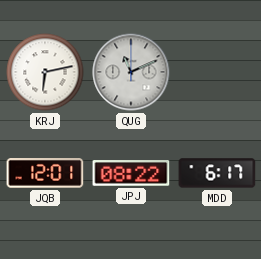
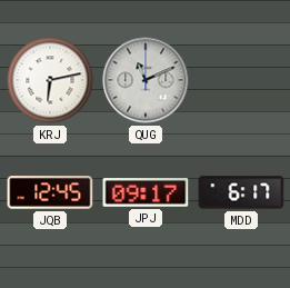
JQB: 12:01 -> 12:45
JPJ: 08:22 -> 09:17
